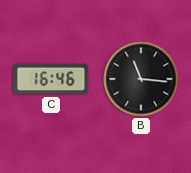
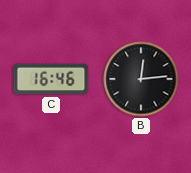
B: 11:16 -> 12:14
